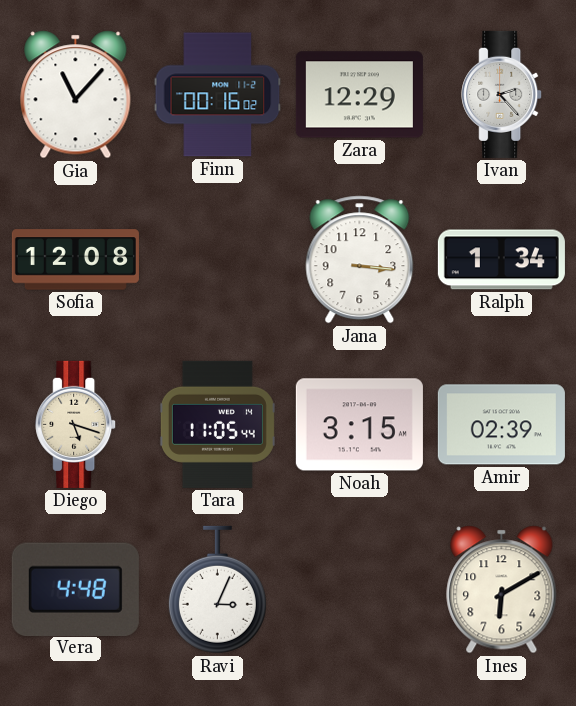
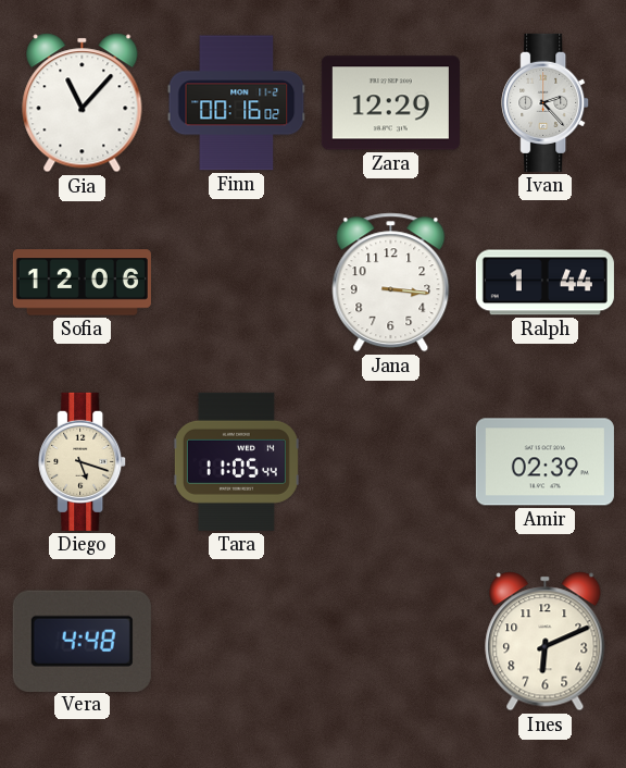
Sofia: 12:08 -> 12:06
Ralph: 1:34 -> 1:44
Noah: 3:15 -> none
Ravi: 3:04 -> none
Ines: 6:10 -> 6:11
